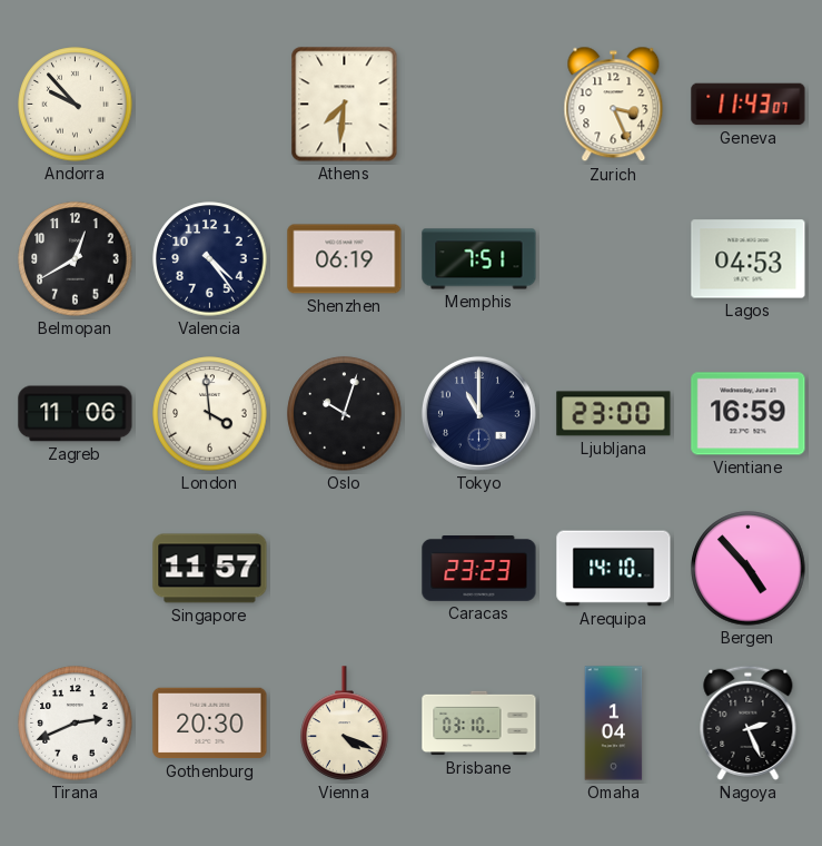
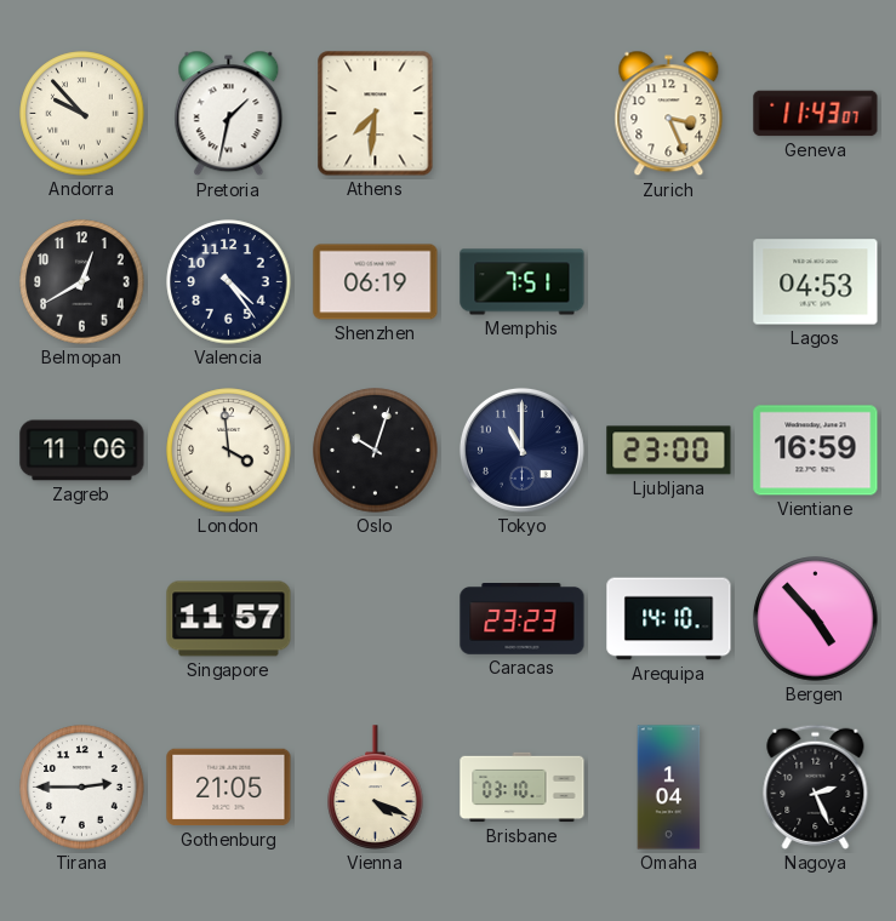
Pretoria: none -> 1:32
Tirana: 2:41 -> 2:45
Gothenburg: 20:30 -> 21:05
